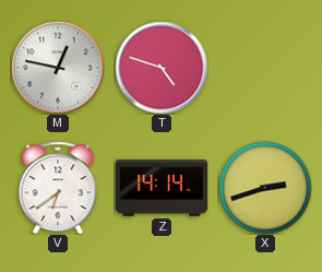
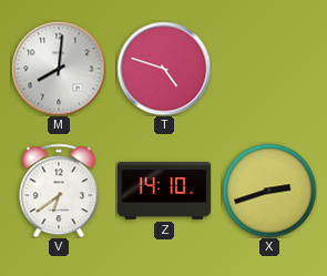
M: 12:47 -> 8:01
Z: 14:14 -> 14:10
